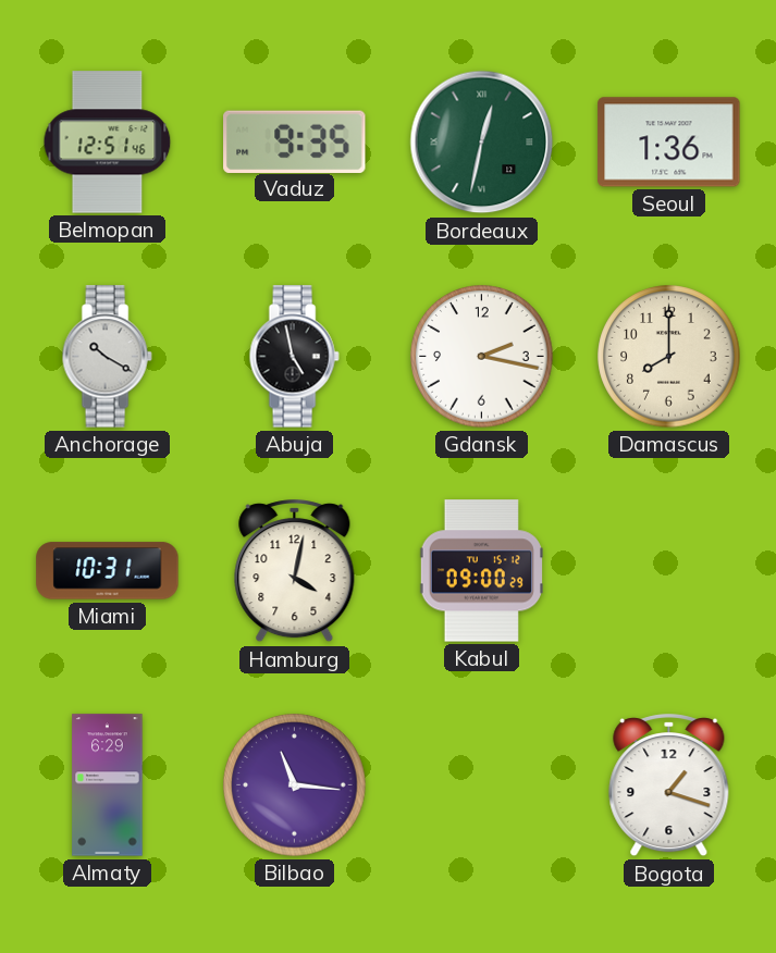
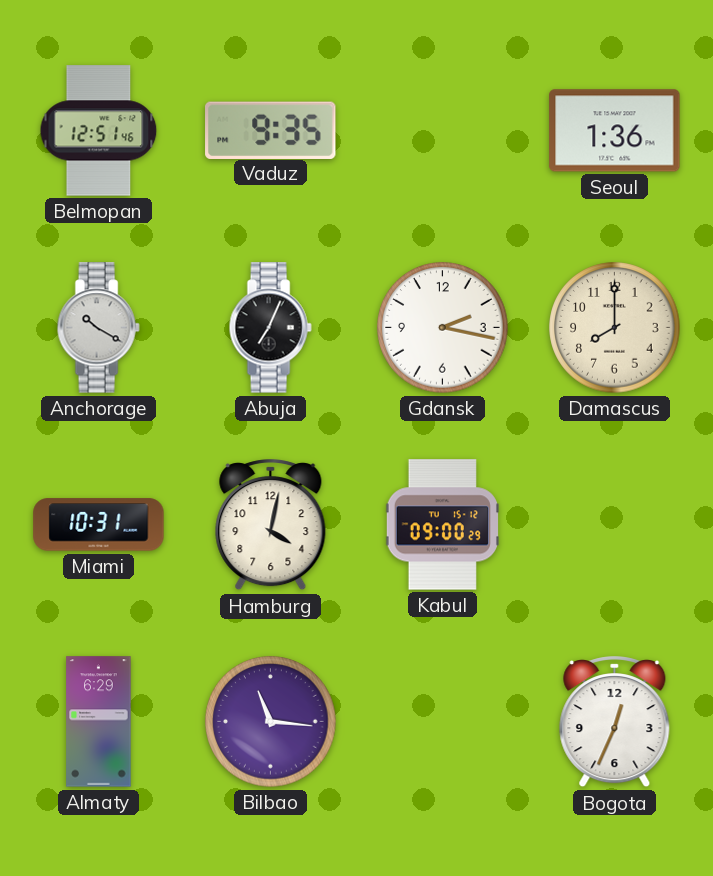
Bordeaux: 12:32 -> none
Abuja: 4:58 -> 7:04
Bogota: 1:18 -> 12:34
